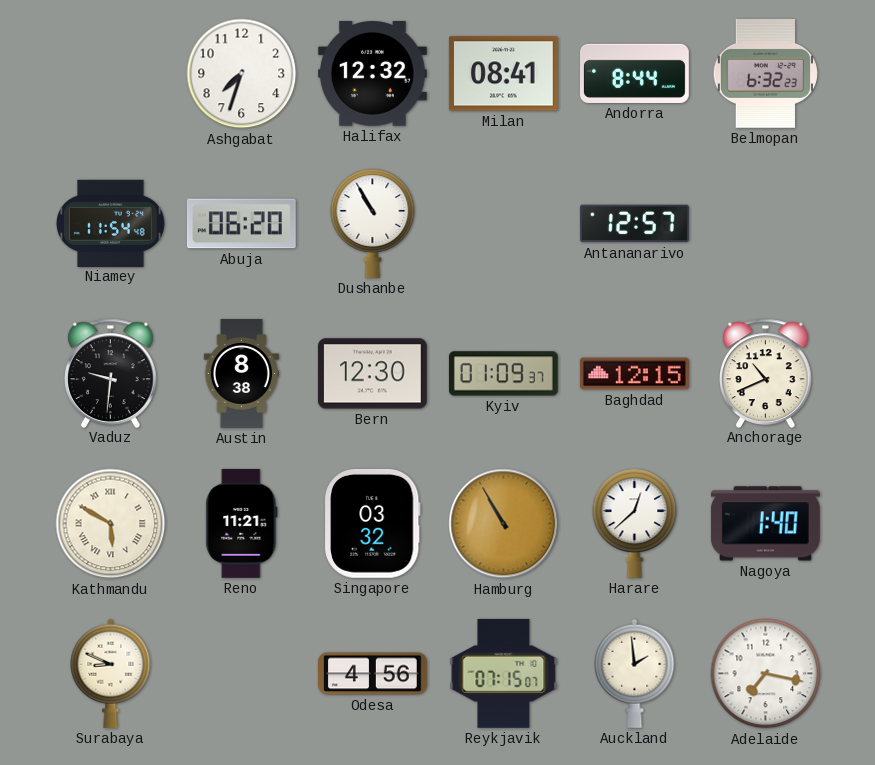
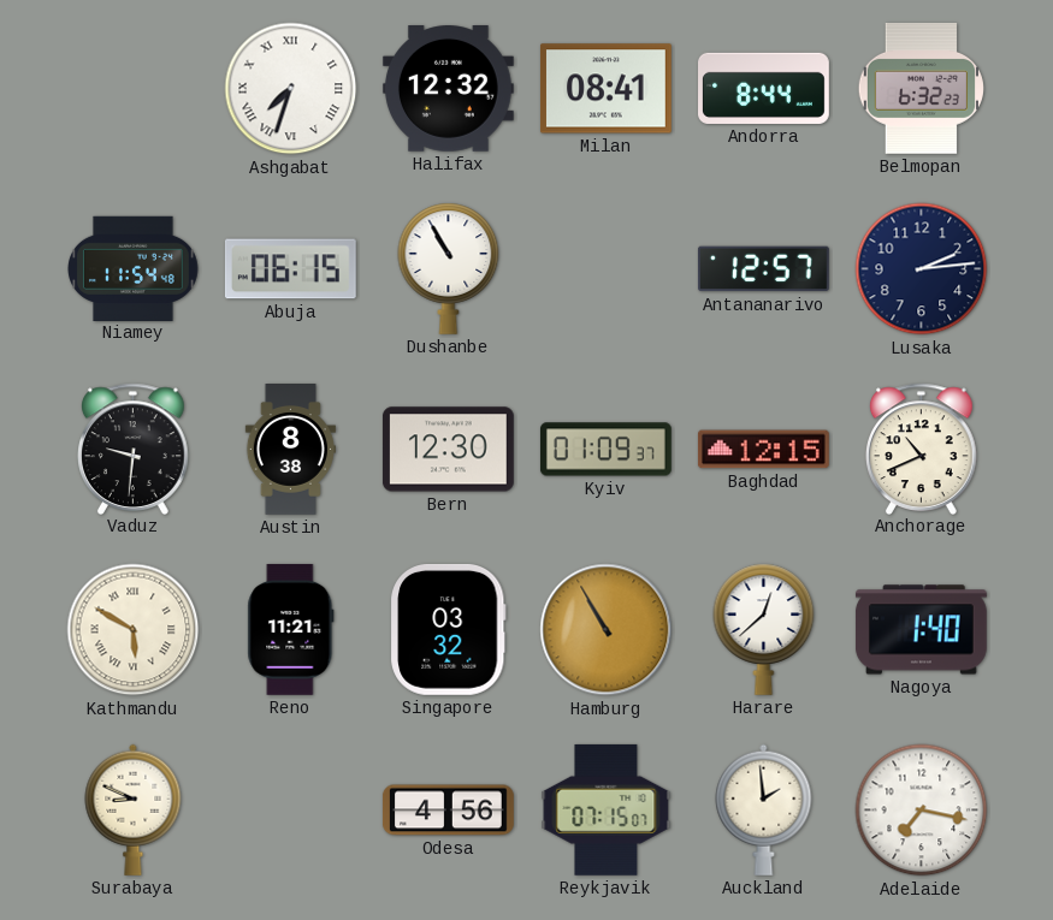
Ashgabat numerals: Arabic -> Roman
Abuja: 06:20 -> 06:15
Lusaka: none -> 2:14
